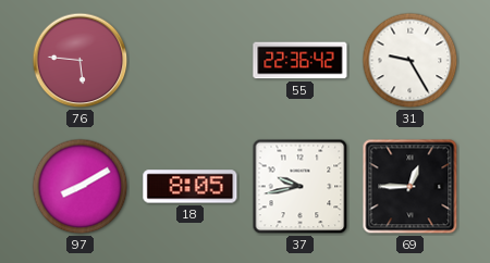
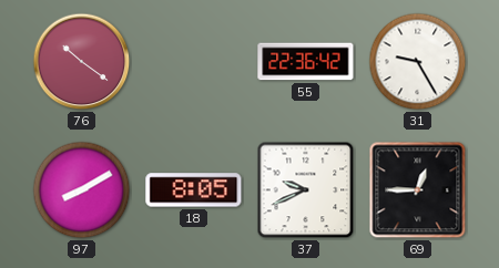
76: 5:46 -> 10:21
37: 9:43 -> 9:41
